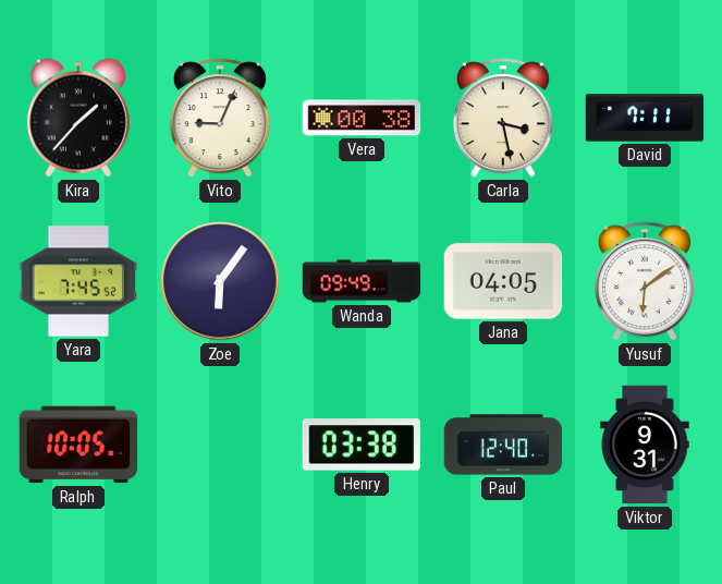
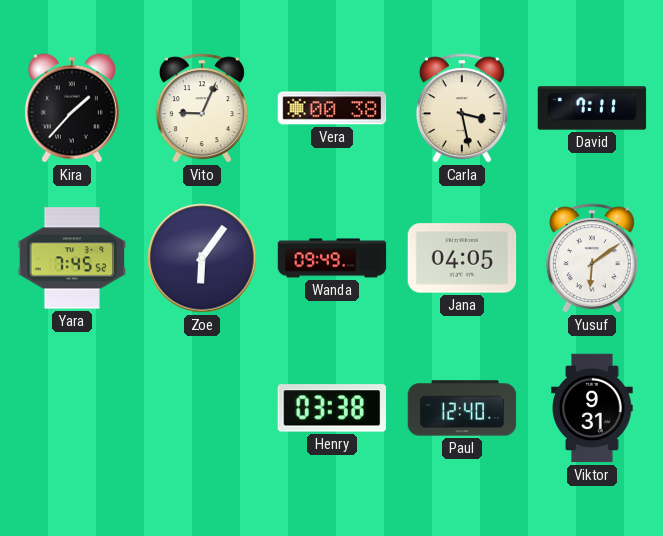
Ralph: 10:05 -> none
